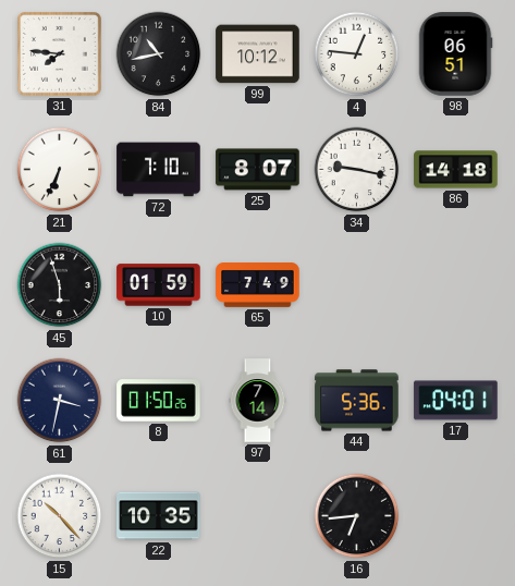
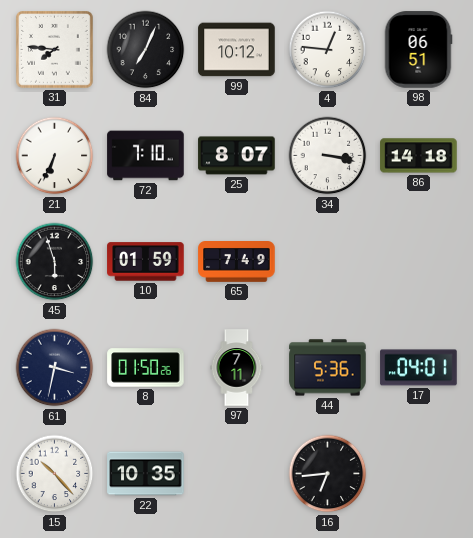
84: 10:43 -> 7:04
34: 9:17 -> 3:17
97: 7:14 -> 7:11
